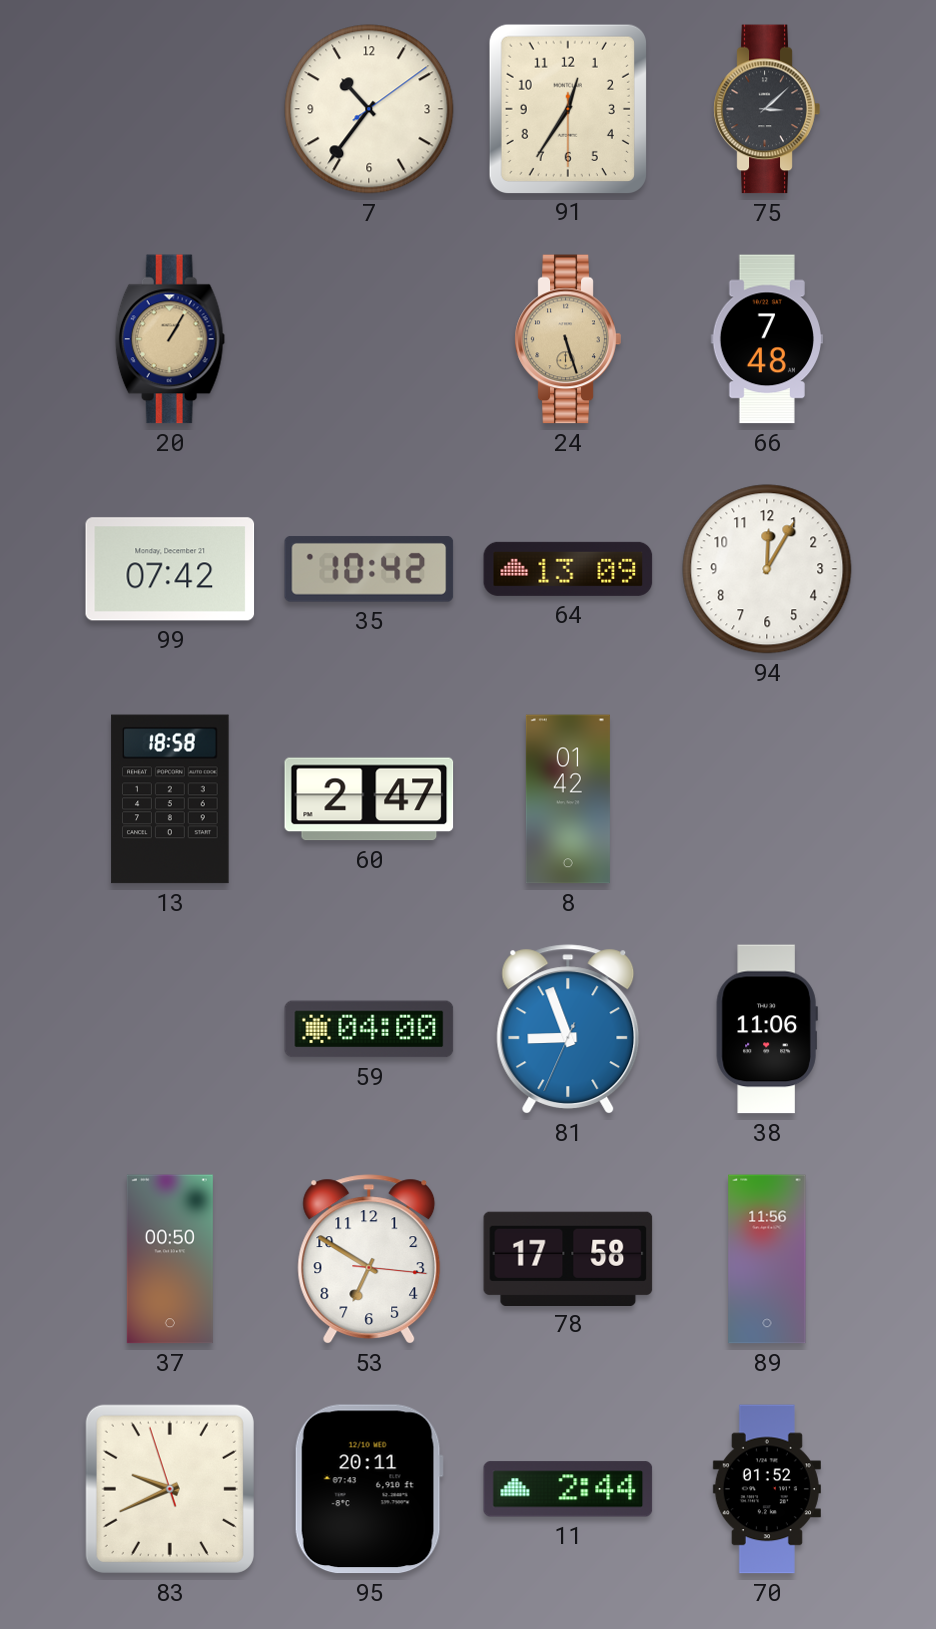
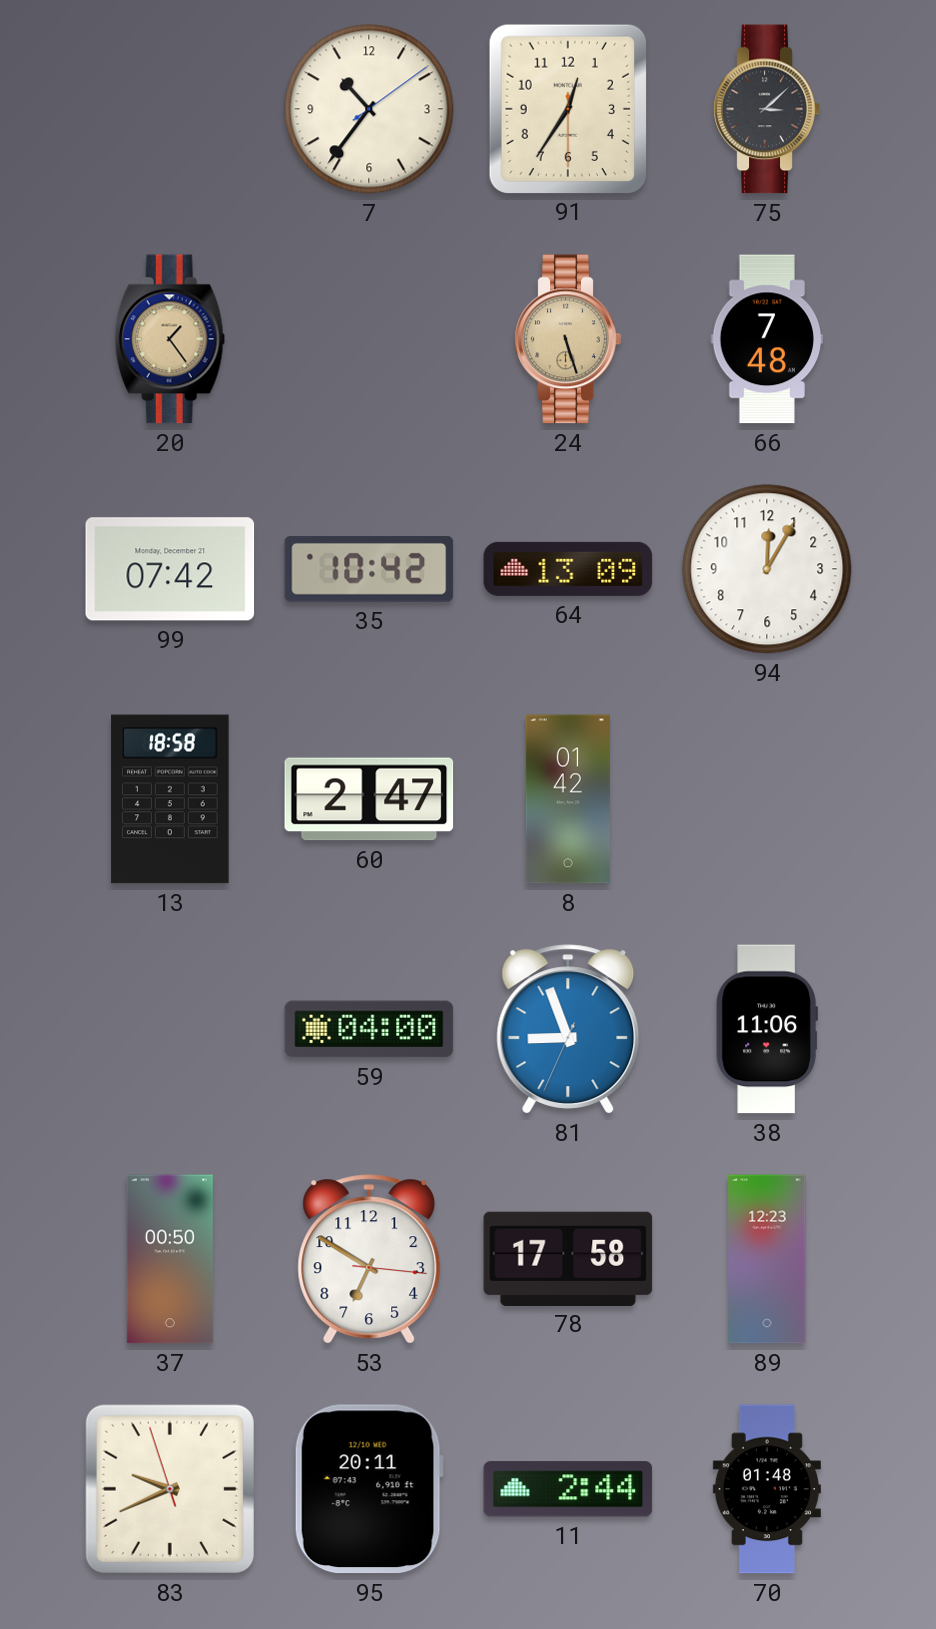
20: 1:05 -> 1:24
89: 11:56 -> 12:23
70: 01:52 -> 01:48
